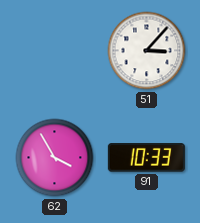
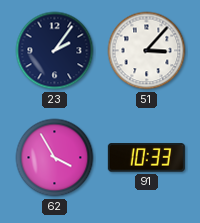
23: none -> 2:06
